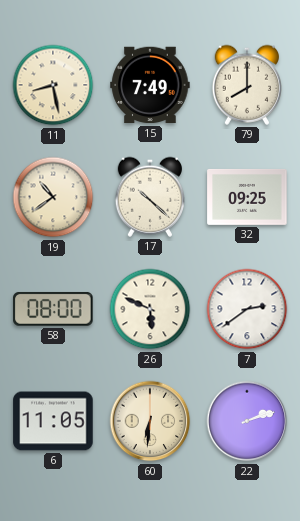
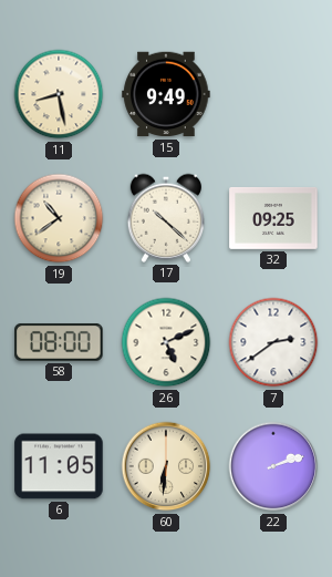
15: 7:49 -> 9:49
79: 8:00 -> none
26: 5:49 -> 5:11
